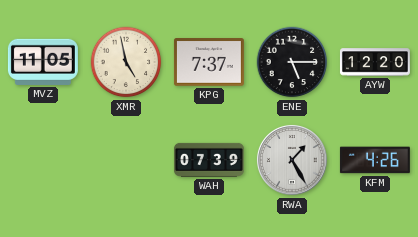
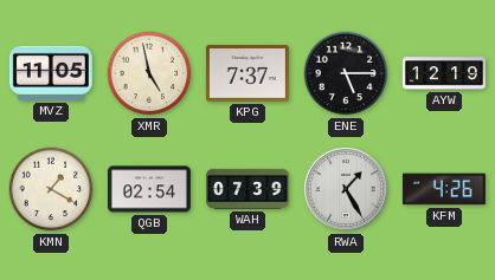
AYW: 12:20 -> 12:19
KMN: none -> 1:20
QGB: none -> 02:54
